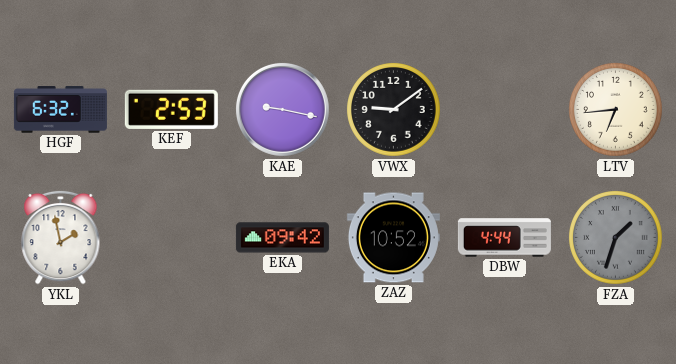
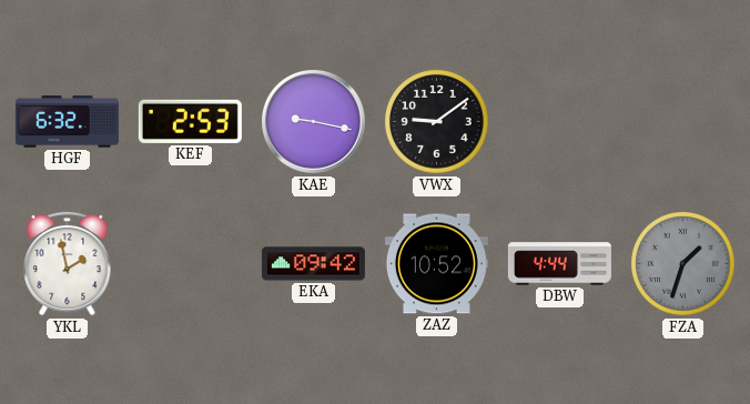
LTV: 6:44 -> none
